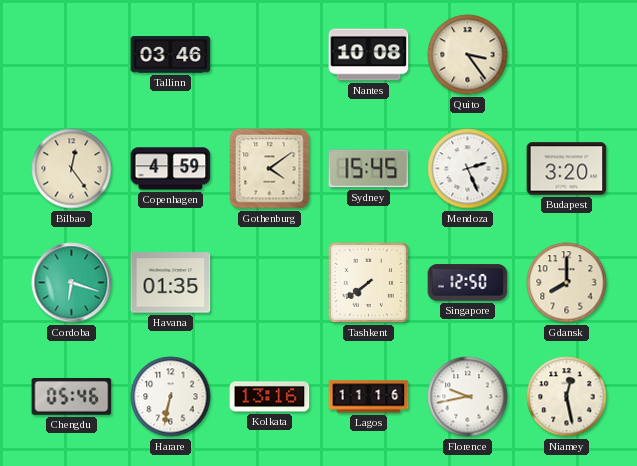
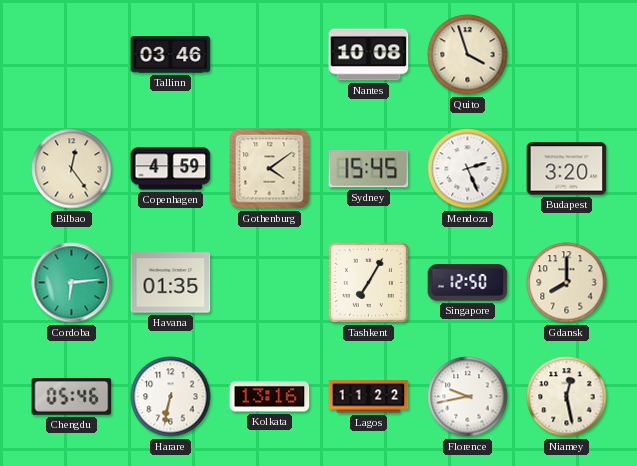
Quito: 3:24 -> 3:57
Cordoba: 6:18 -> 6:14
Tashkent: 7:39 -> 7:05
Lagos: 11:16 -> 11:22
